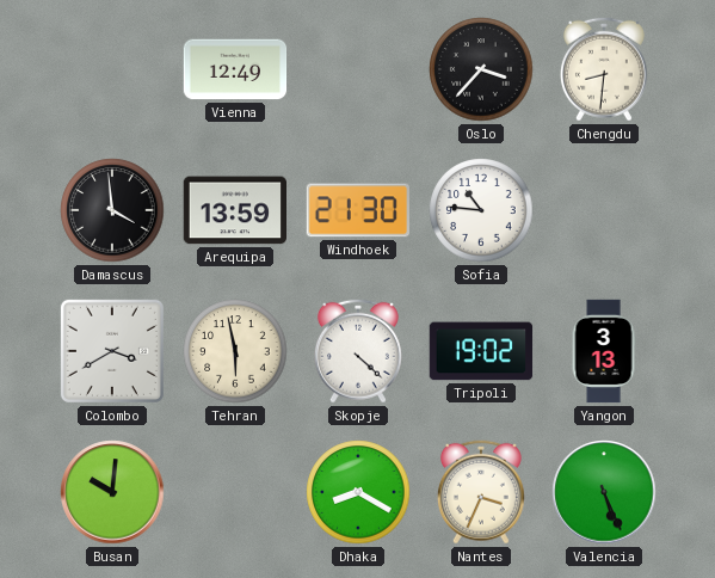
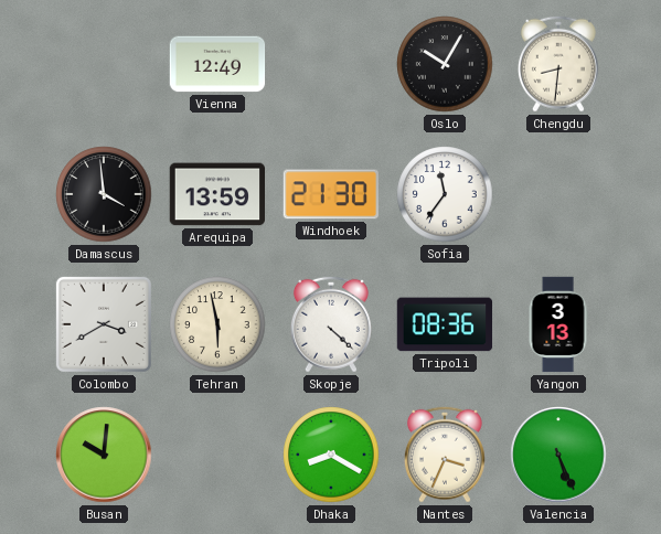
Oslo: 3:37 -> 10:05
Sofia: 10:46 -> 11:36
Tripoli: 19:02 -> 08:36
